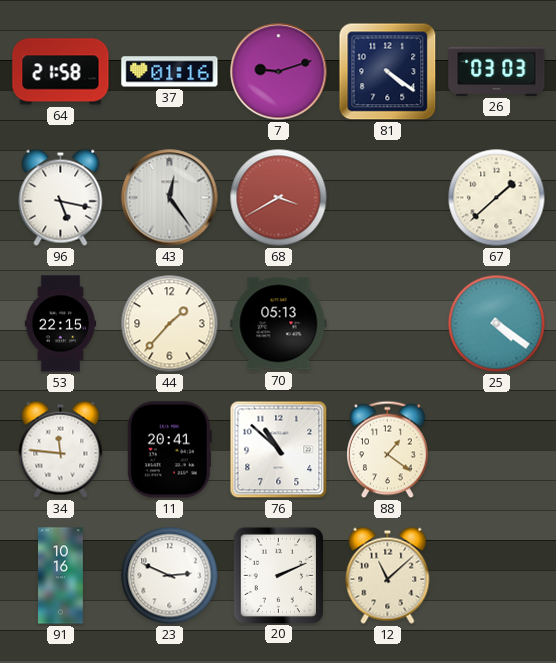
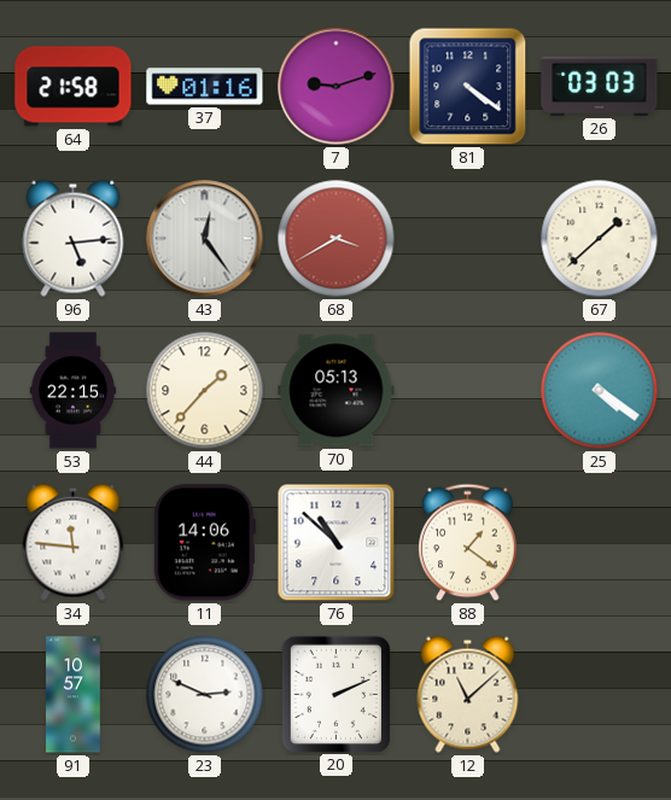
96: 5:17 -> 5:14
11: 20:41 -> 14:06
91: 10:16 -> 10:57
